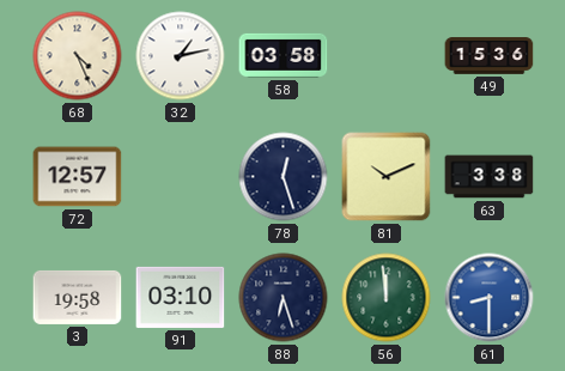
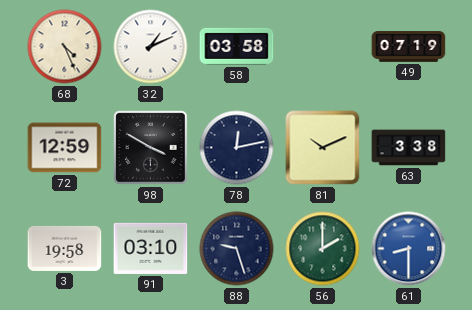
32: 1:13 -> 1:11
49: 15:36 -> 07:19
72: 12:57 -> 12:59
98: none -> 3:50
78: 12:27 -> 12:13
88: 6:27 -> 9:27
56: 11:59 -> 2:00
